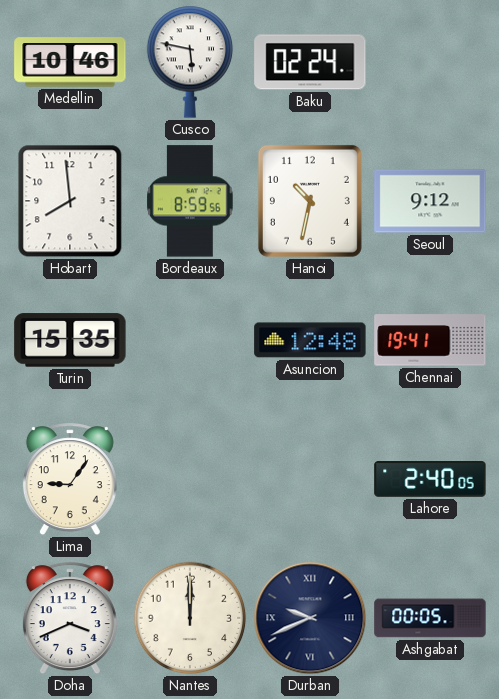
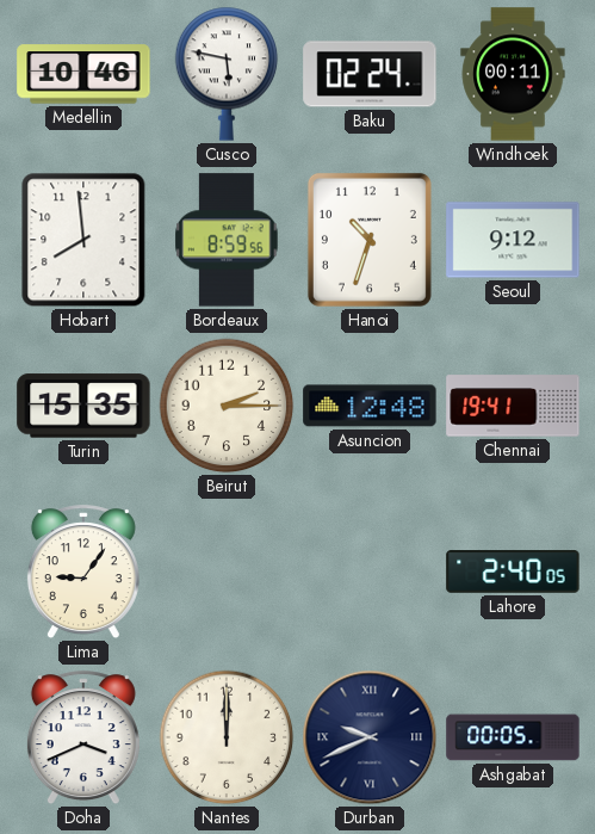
Windhoek: none -> 00:11
Hanoi: 10:32 -> 10:33
Beirut: none -> 2:15
